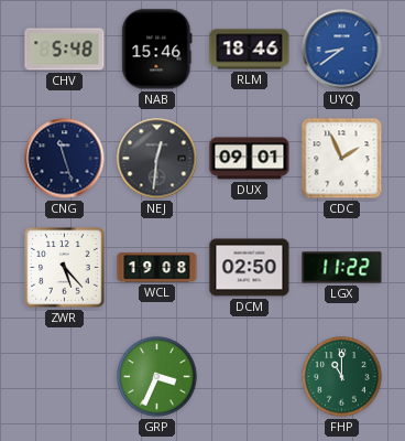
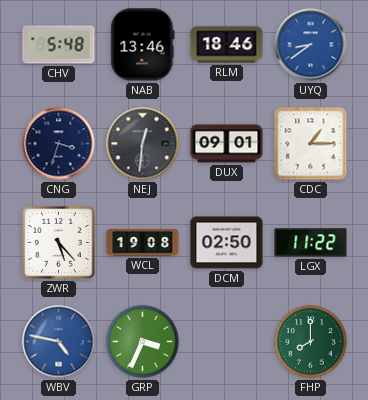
NAB: 15:46 -> 13:46
CNG: 11:27 -> 3:33
CDC: 1:56 -> 1:15
WBV: none -> 4:47
FHP: 11:00 -> 8:00
